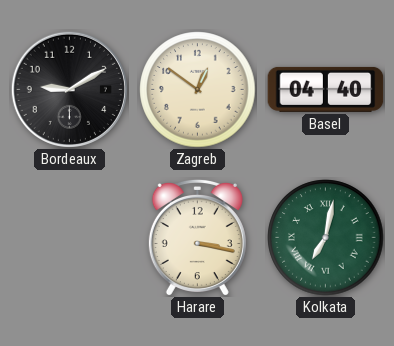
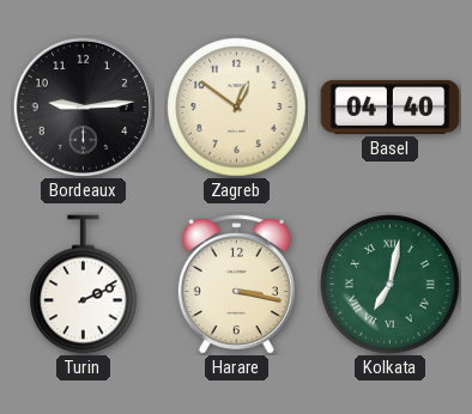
Bordeaux: 9:10 -> 9:14
Turin: none -> 2:11
